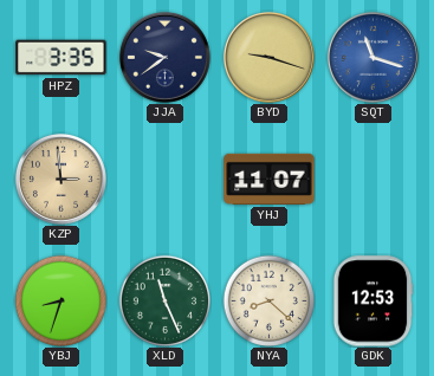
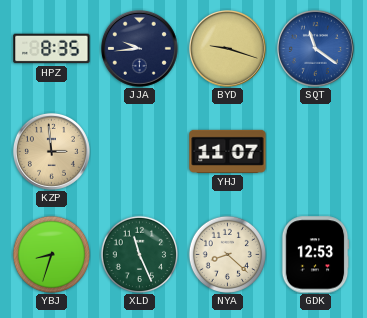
HPZ: 3:35 -> 8:35
JJA: 9:39 -> 9:44
SQT: 11:18 -> 11:21
